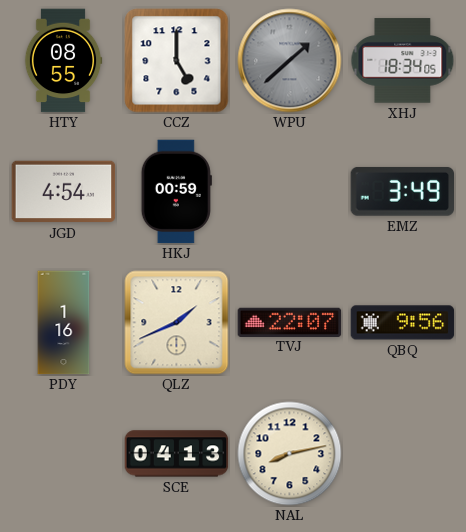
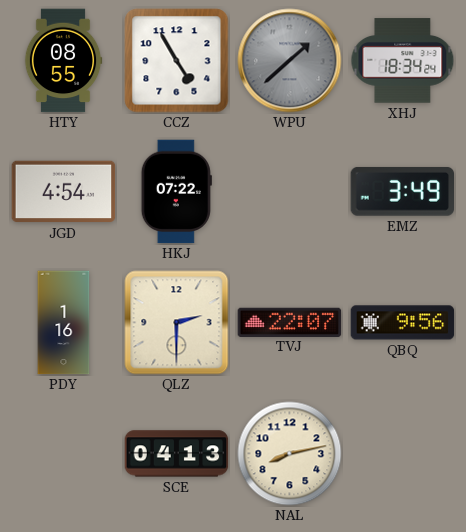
CCZ: 5:00 -> 4:55
XHJ: 18:34:05 -> 18:34:24
HKJ: 00:59 -> 07:22
QLZ: 1:41 -> 2:30
